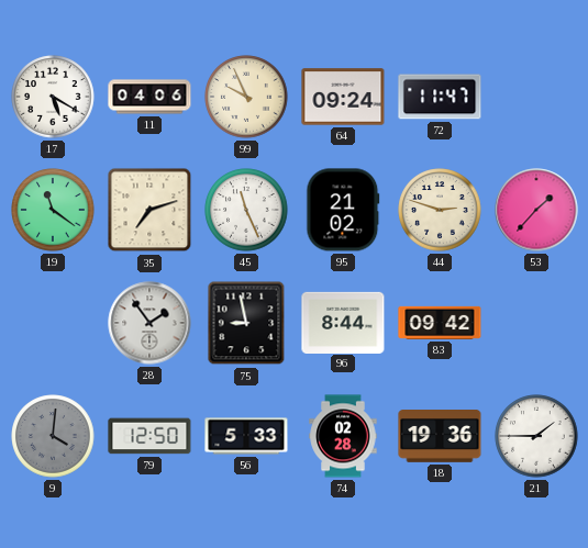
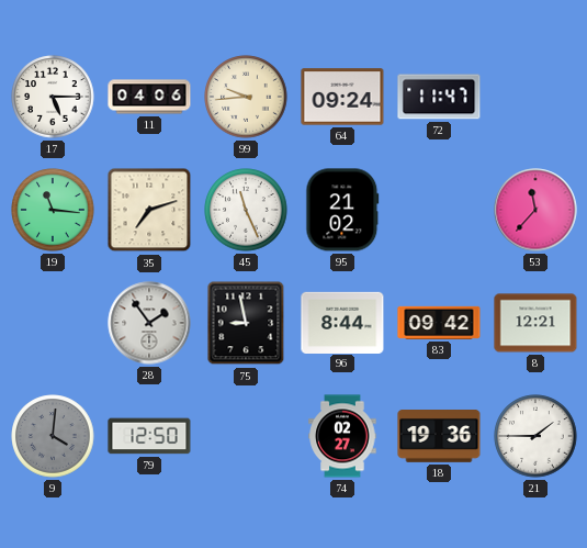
17: 5:20 -> 5:15
99: 9:56 -> 9:44
19: 11:21 -> 11:16
44: 2:48 -> none
53: 1:37 -> 11:37
8: none -> 12:21
56: 5:33 -> none
74: 02:28 -> 02:27
